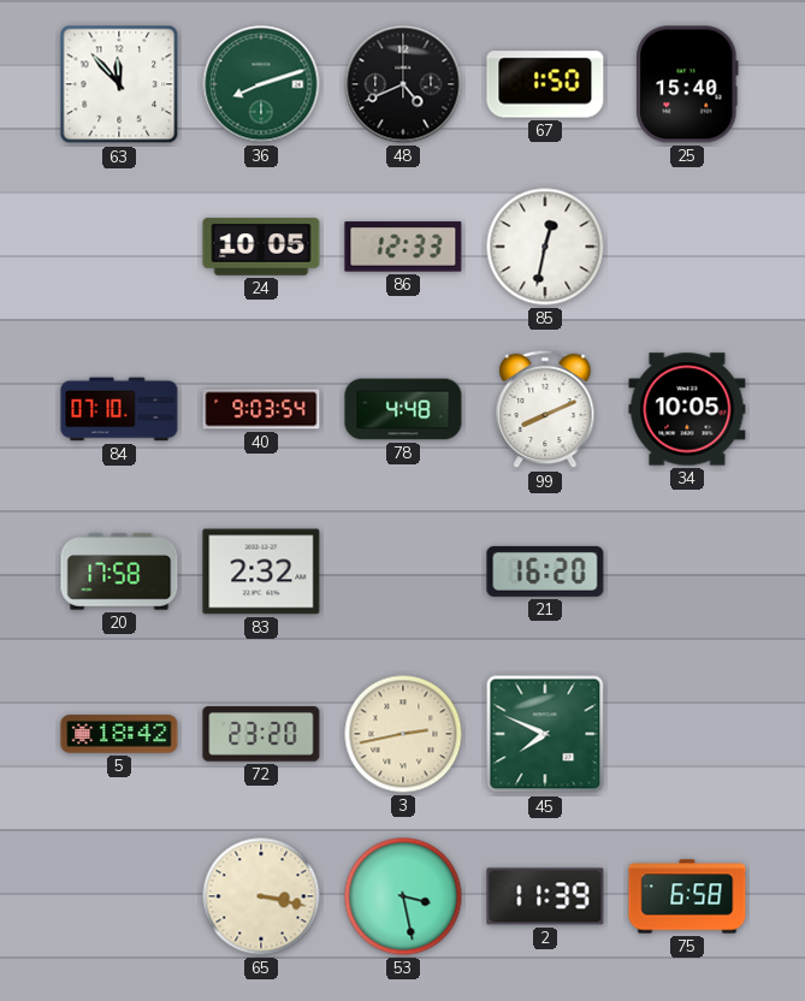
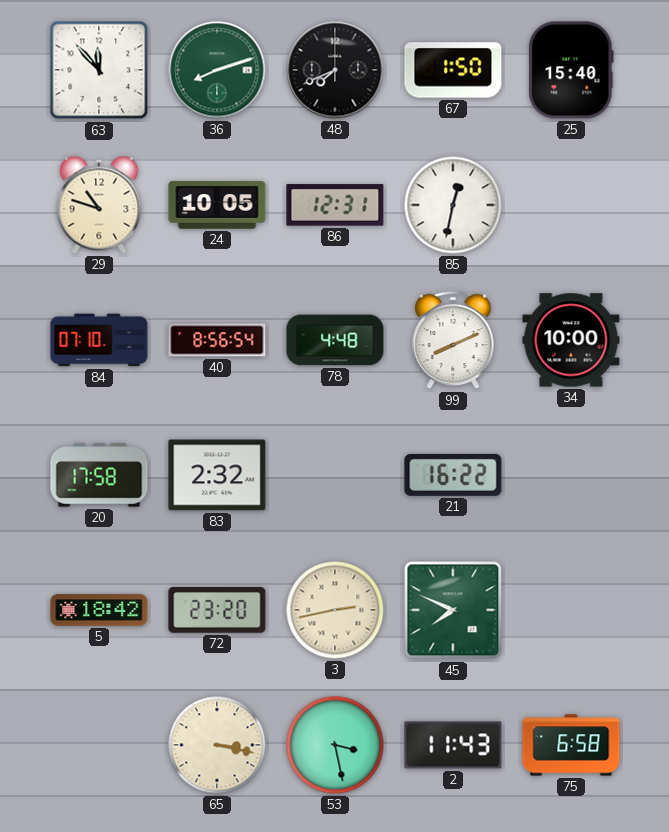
48: 4:41 -> 7:41
29: none -> 10:48
86: 12:33 -> 12:31
40: 9:03 -> 8:56
34: 10:05 -> 10:00
21: 16:20 -> 16:22
2: 11:39 -> 11:43
